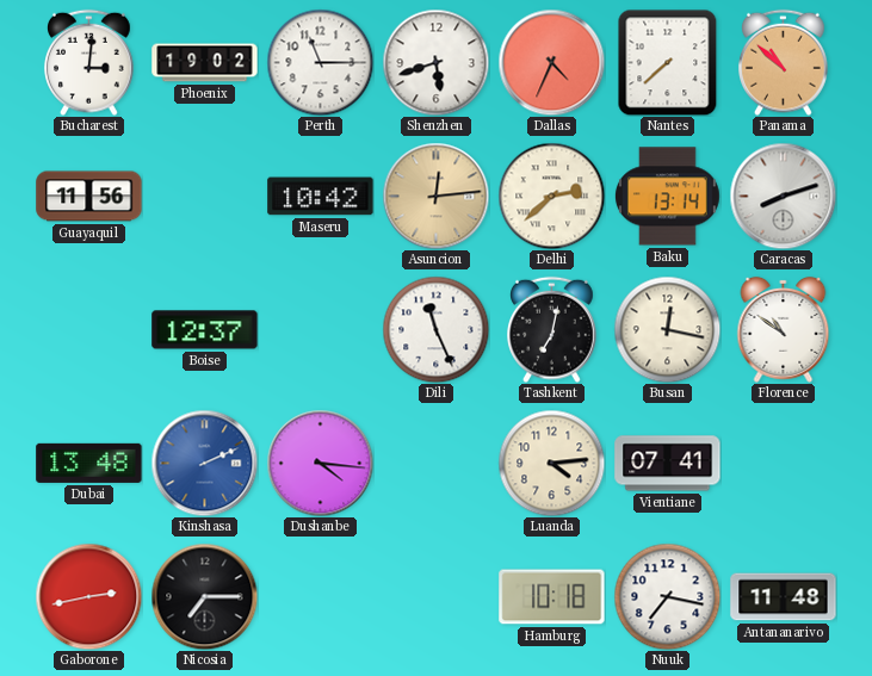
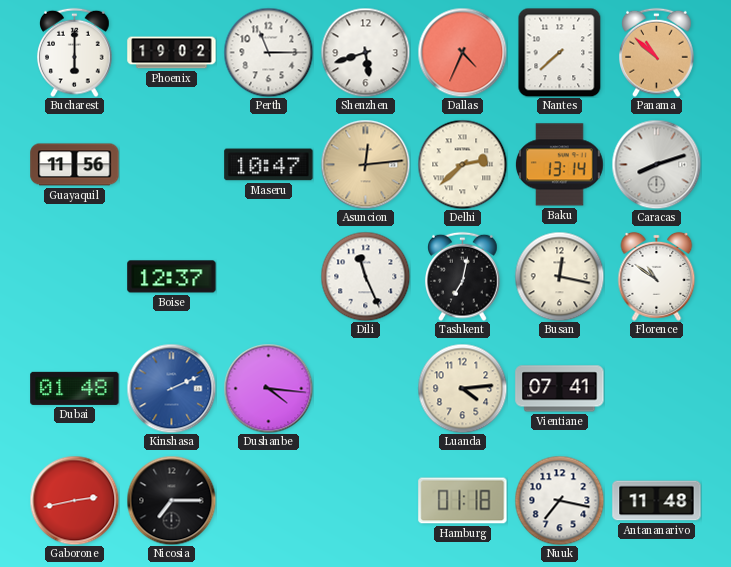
Bucharest: 3:01 -> 6:00
Maseru: 10:42 -> 10:47
Dubai: 13:48 -> 01:48
Hamburg: 10:18 -> 01:18
